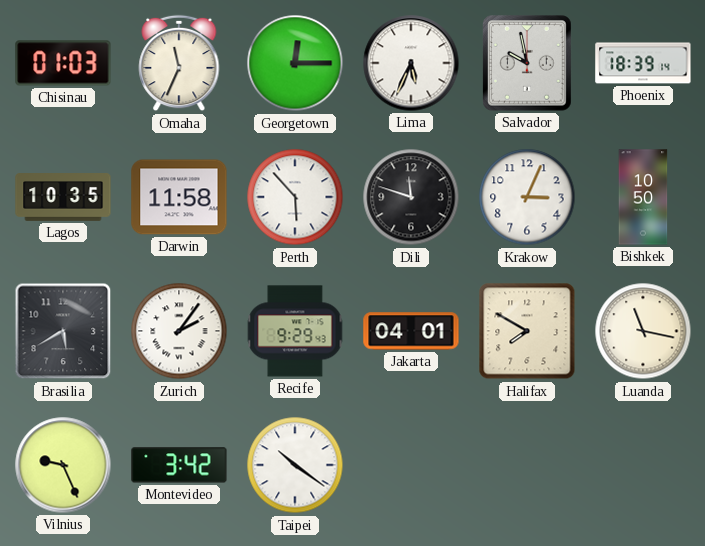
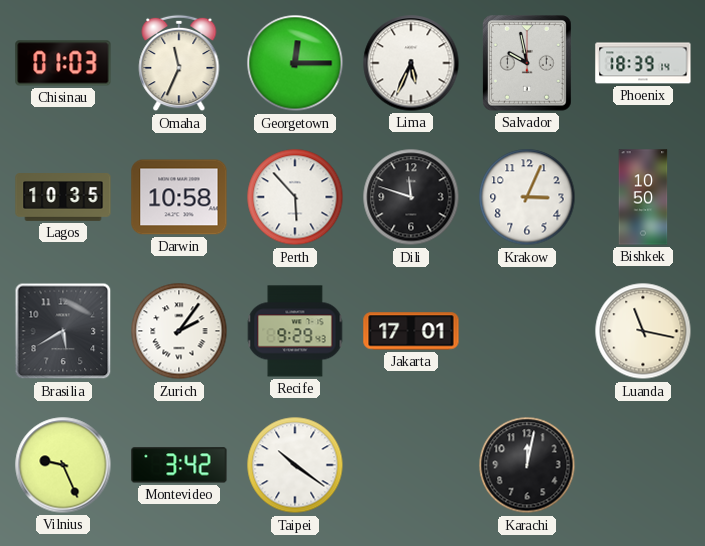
Darwin: 11:58 -> 10:58
Jakarta: 04:01 -> 17:01
Halifax: 7:50 -> none
Karachi: none -> 12:02
